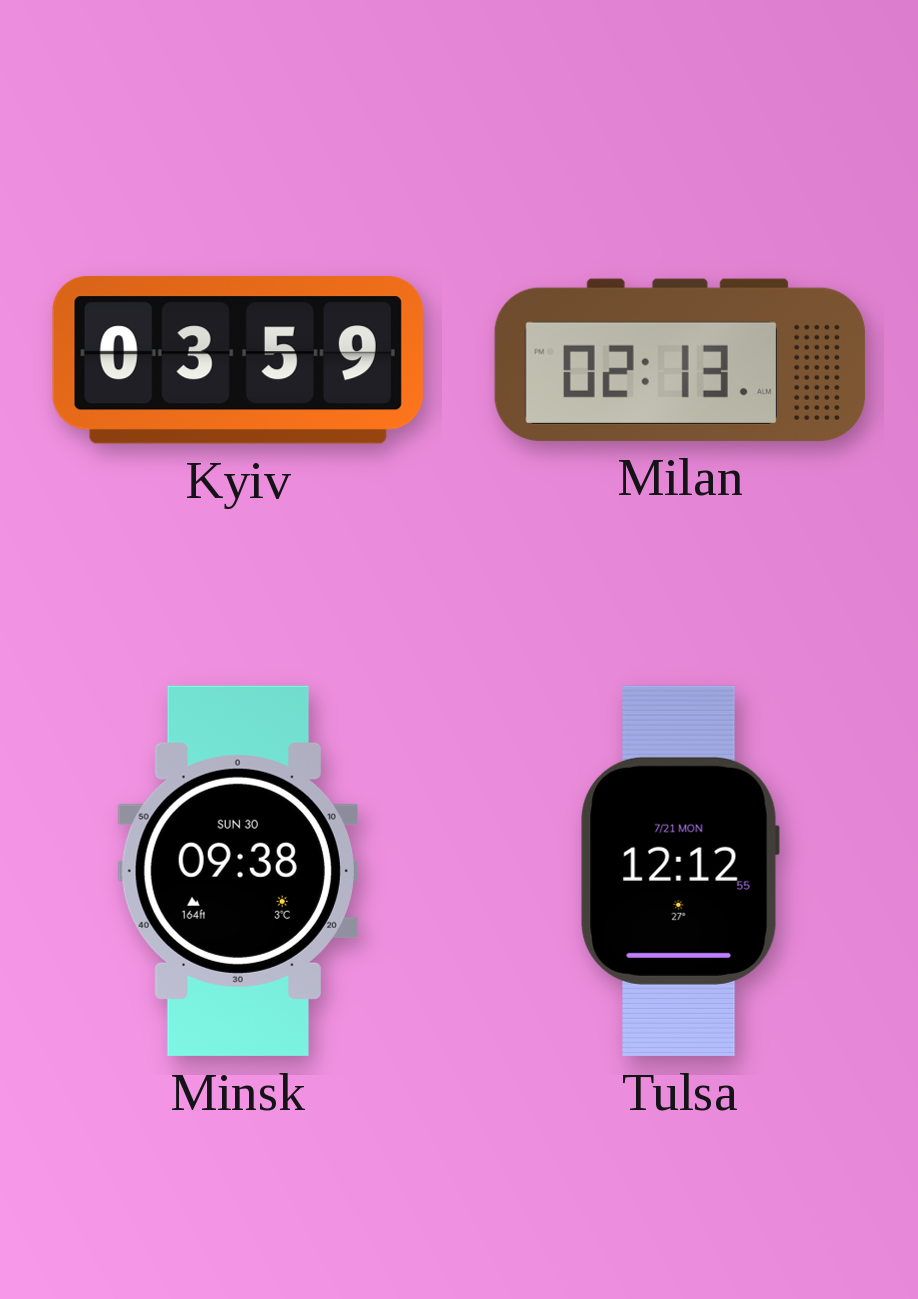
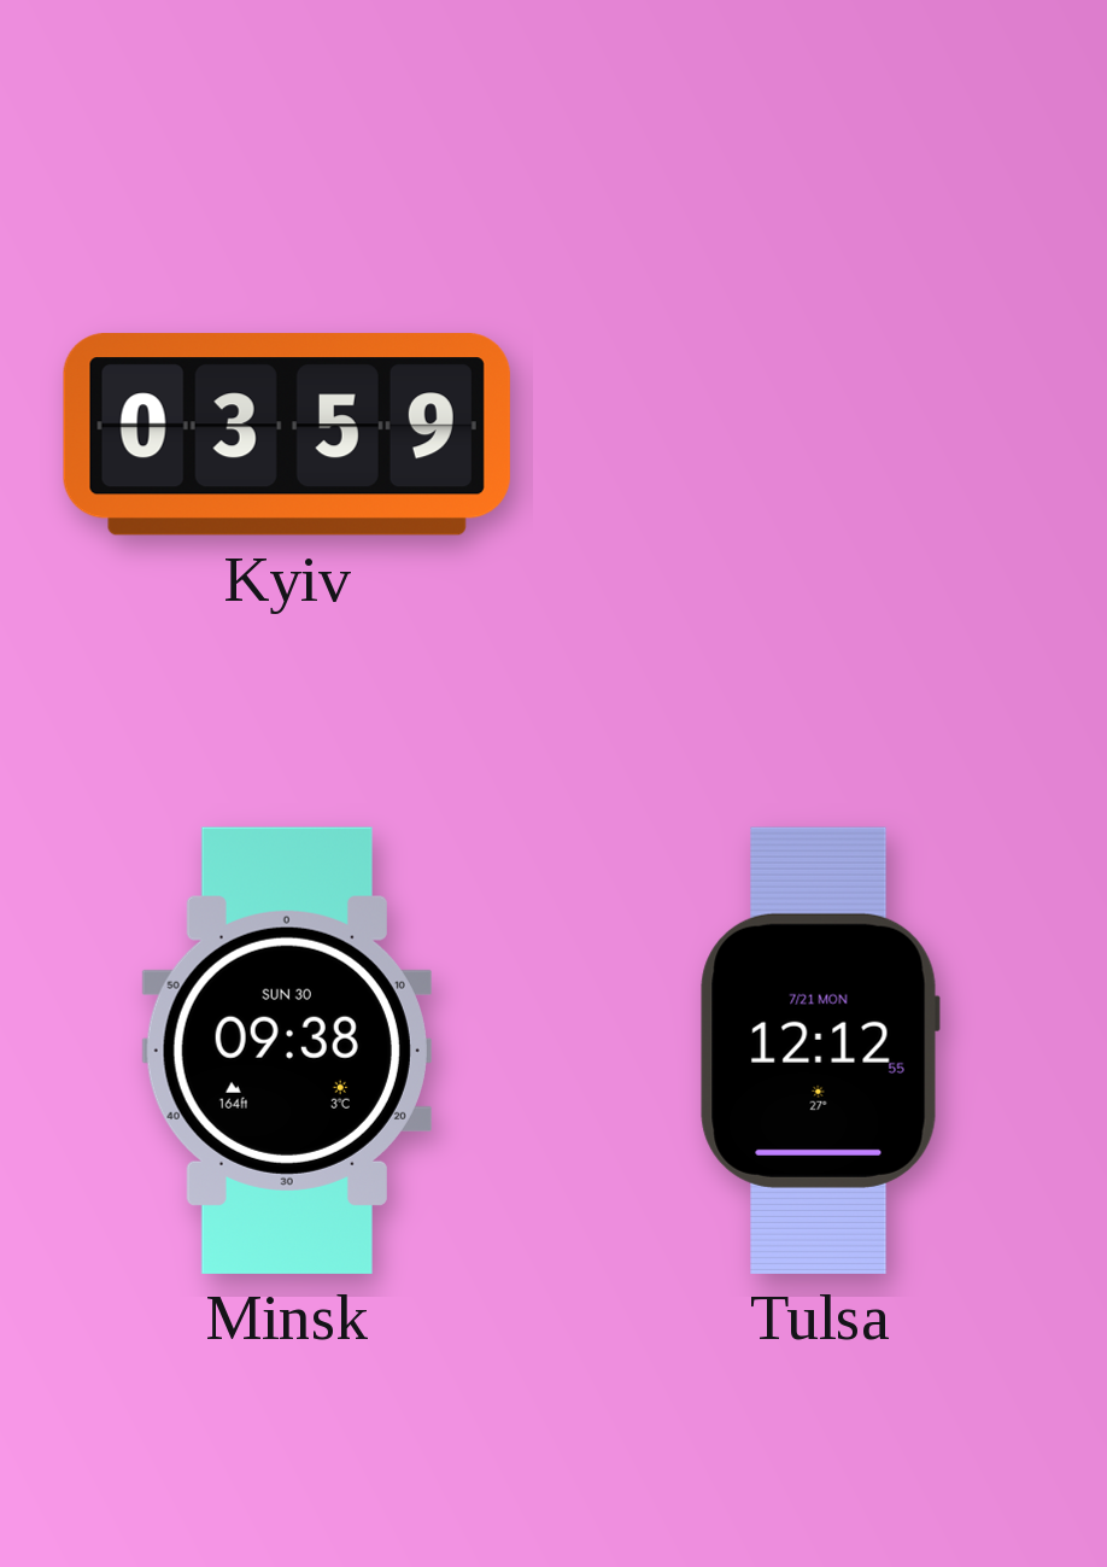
Milan: 02:13 -> none
